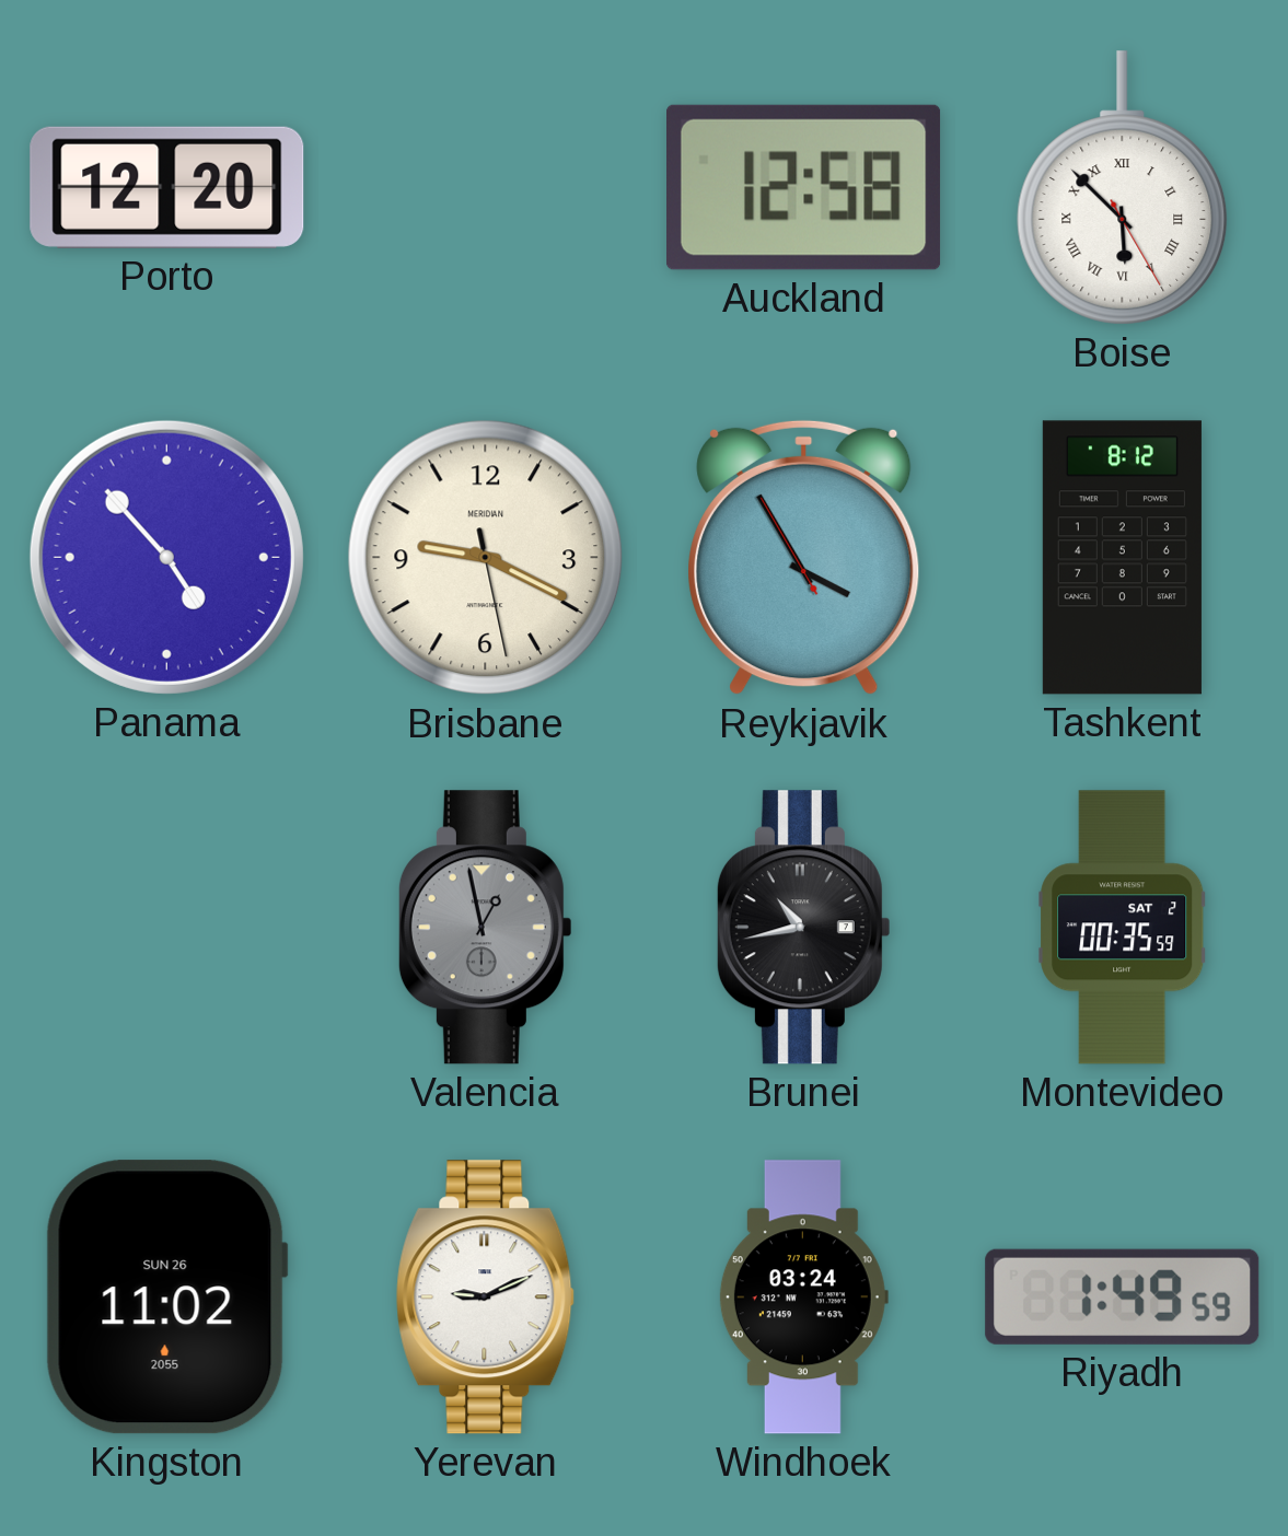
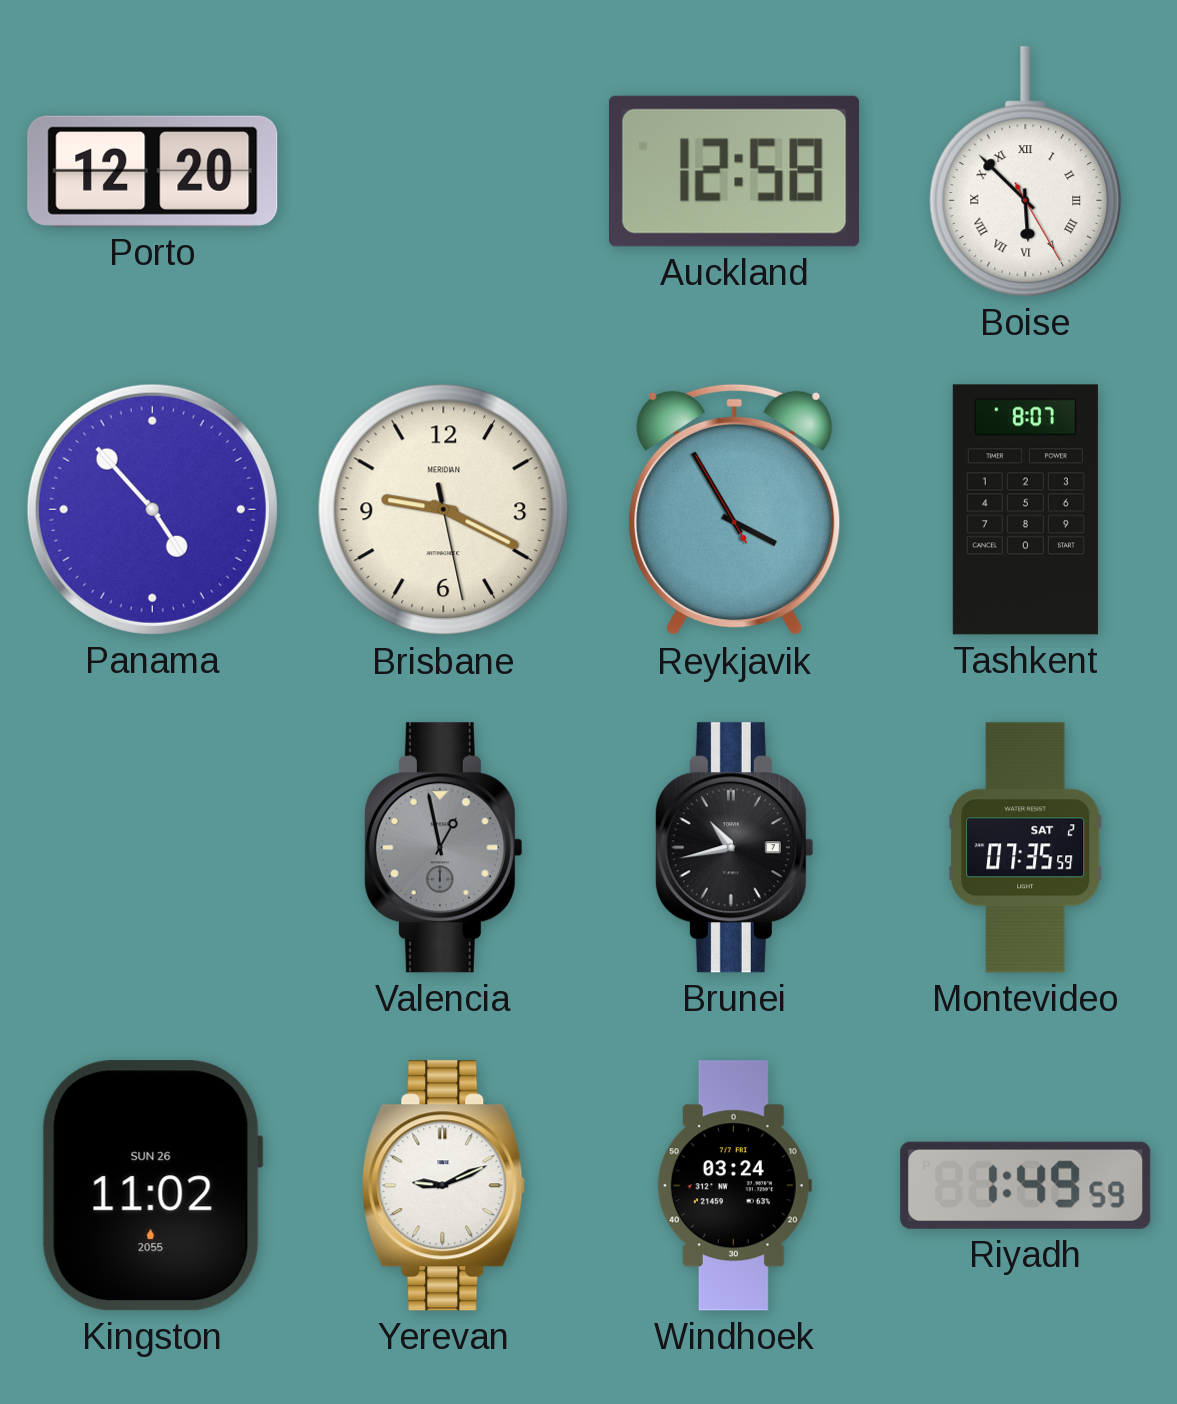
Tashkent: 8:12 -> 8:07
Montevideo: 00:35 -> 07:35
